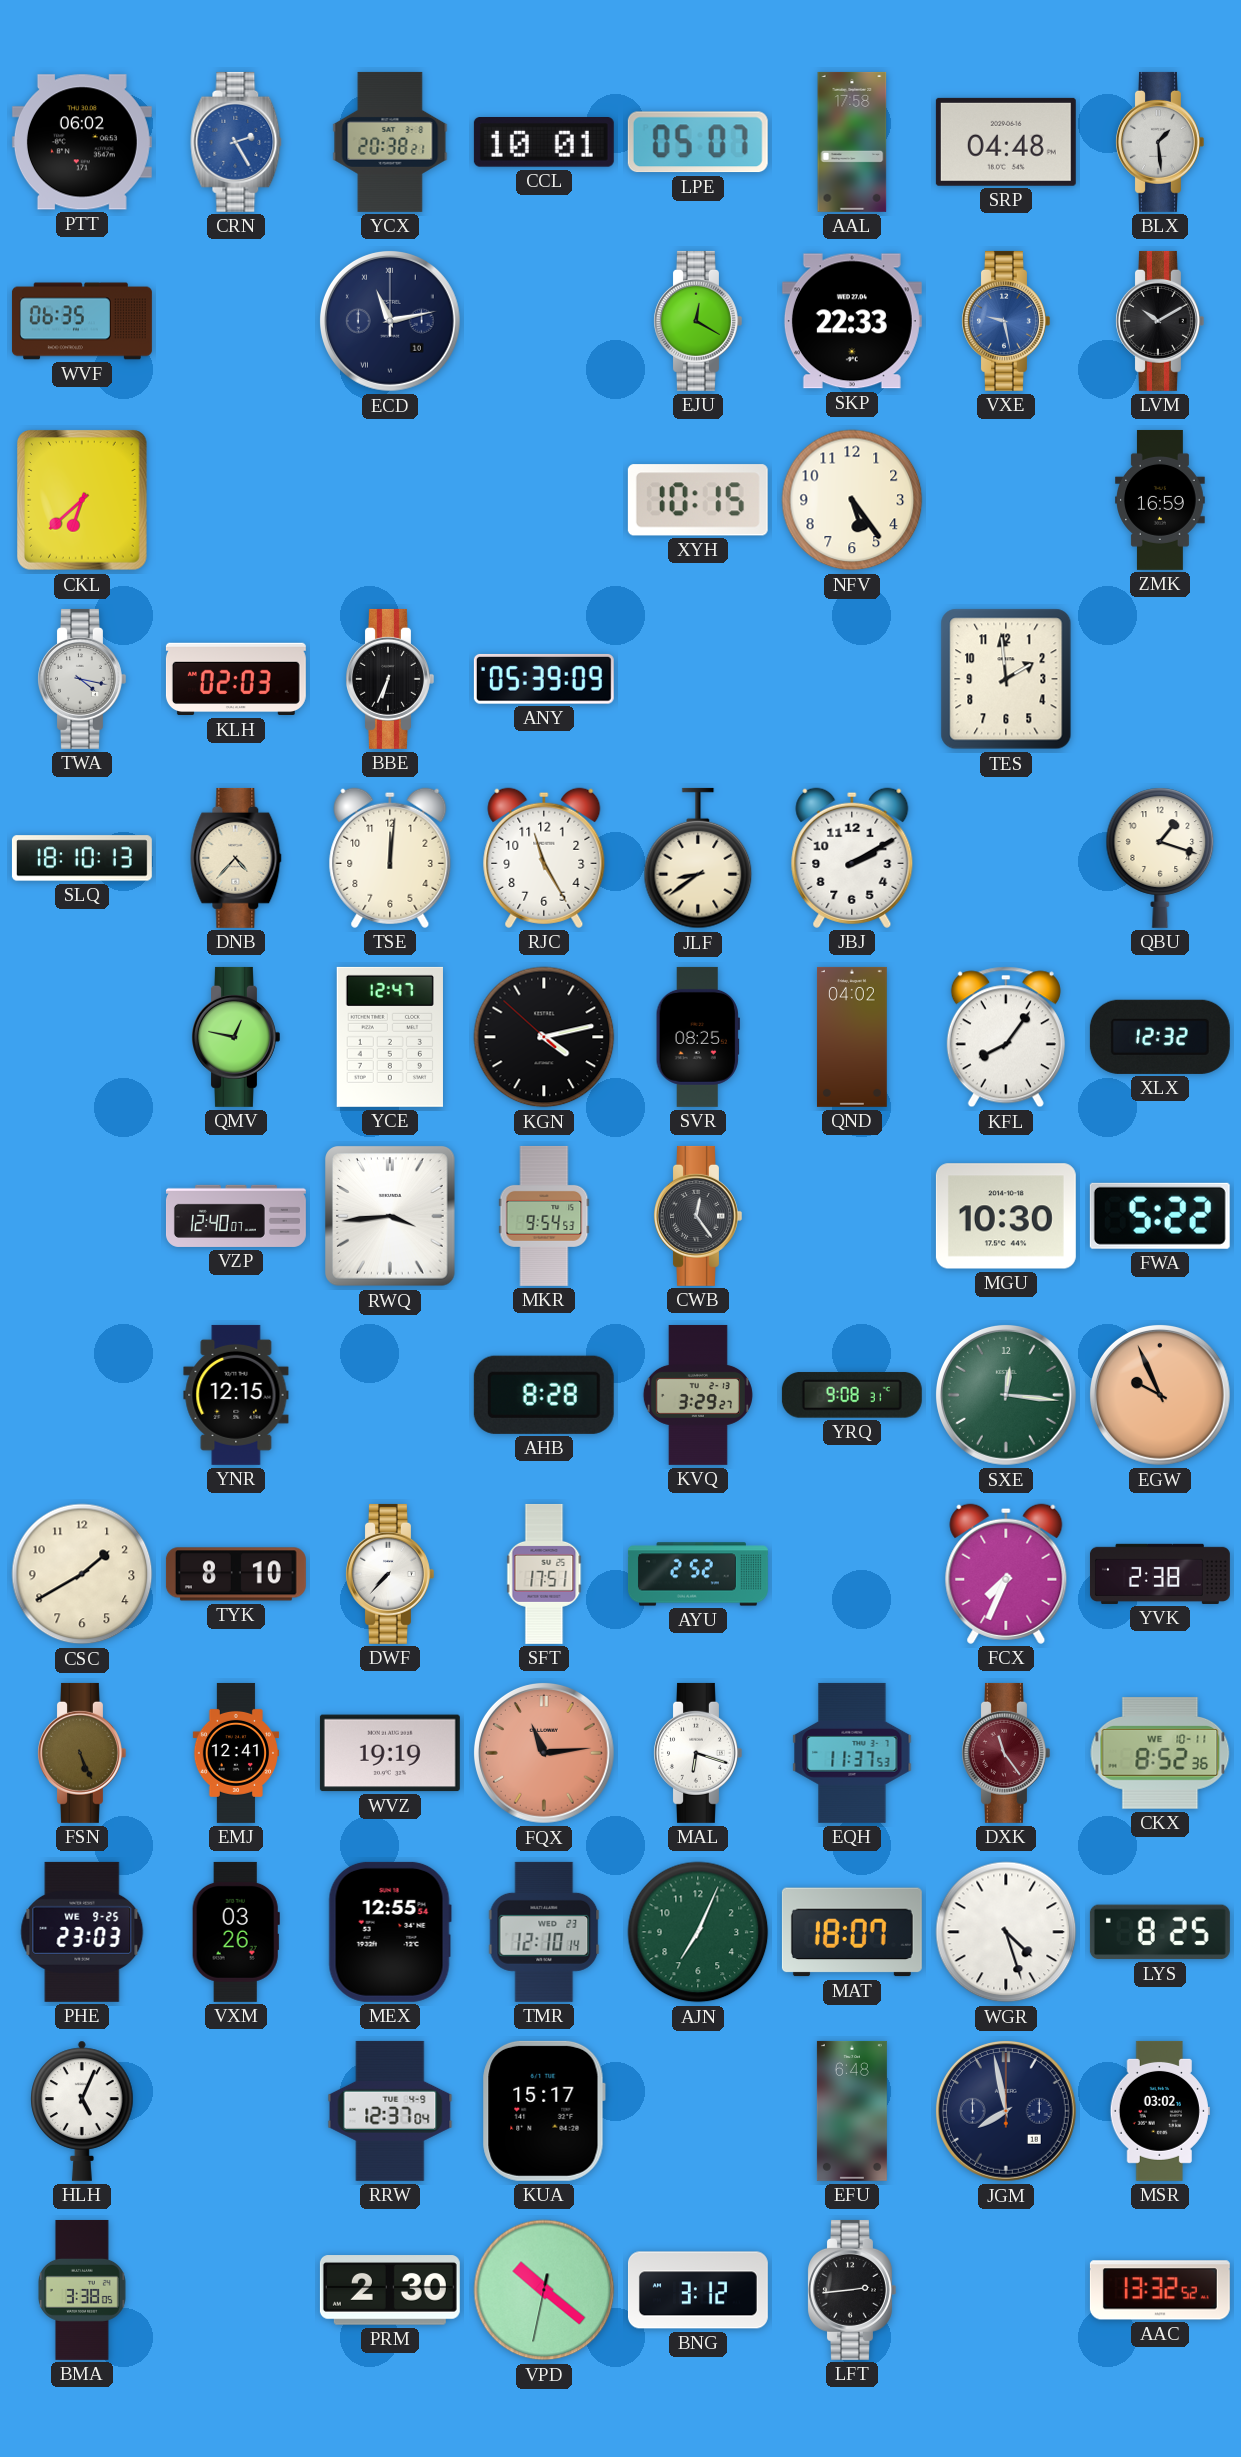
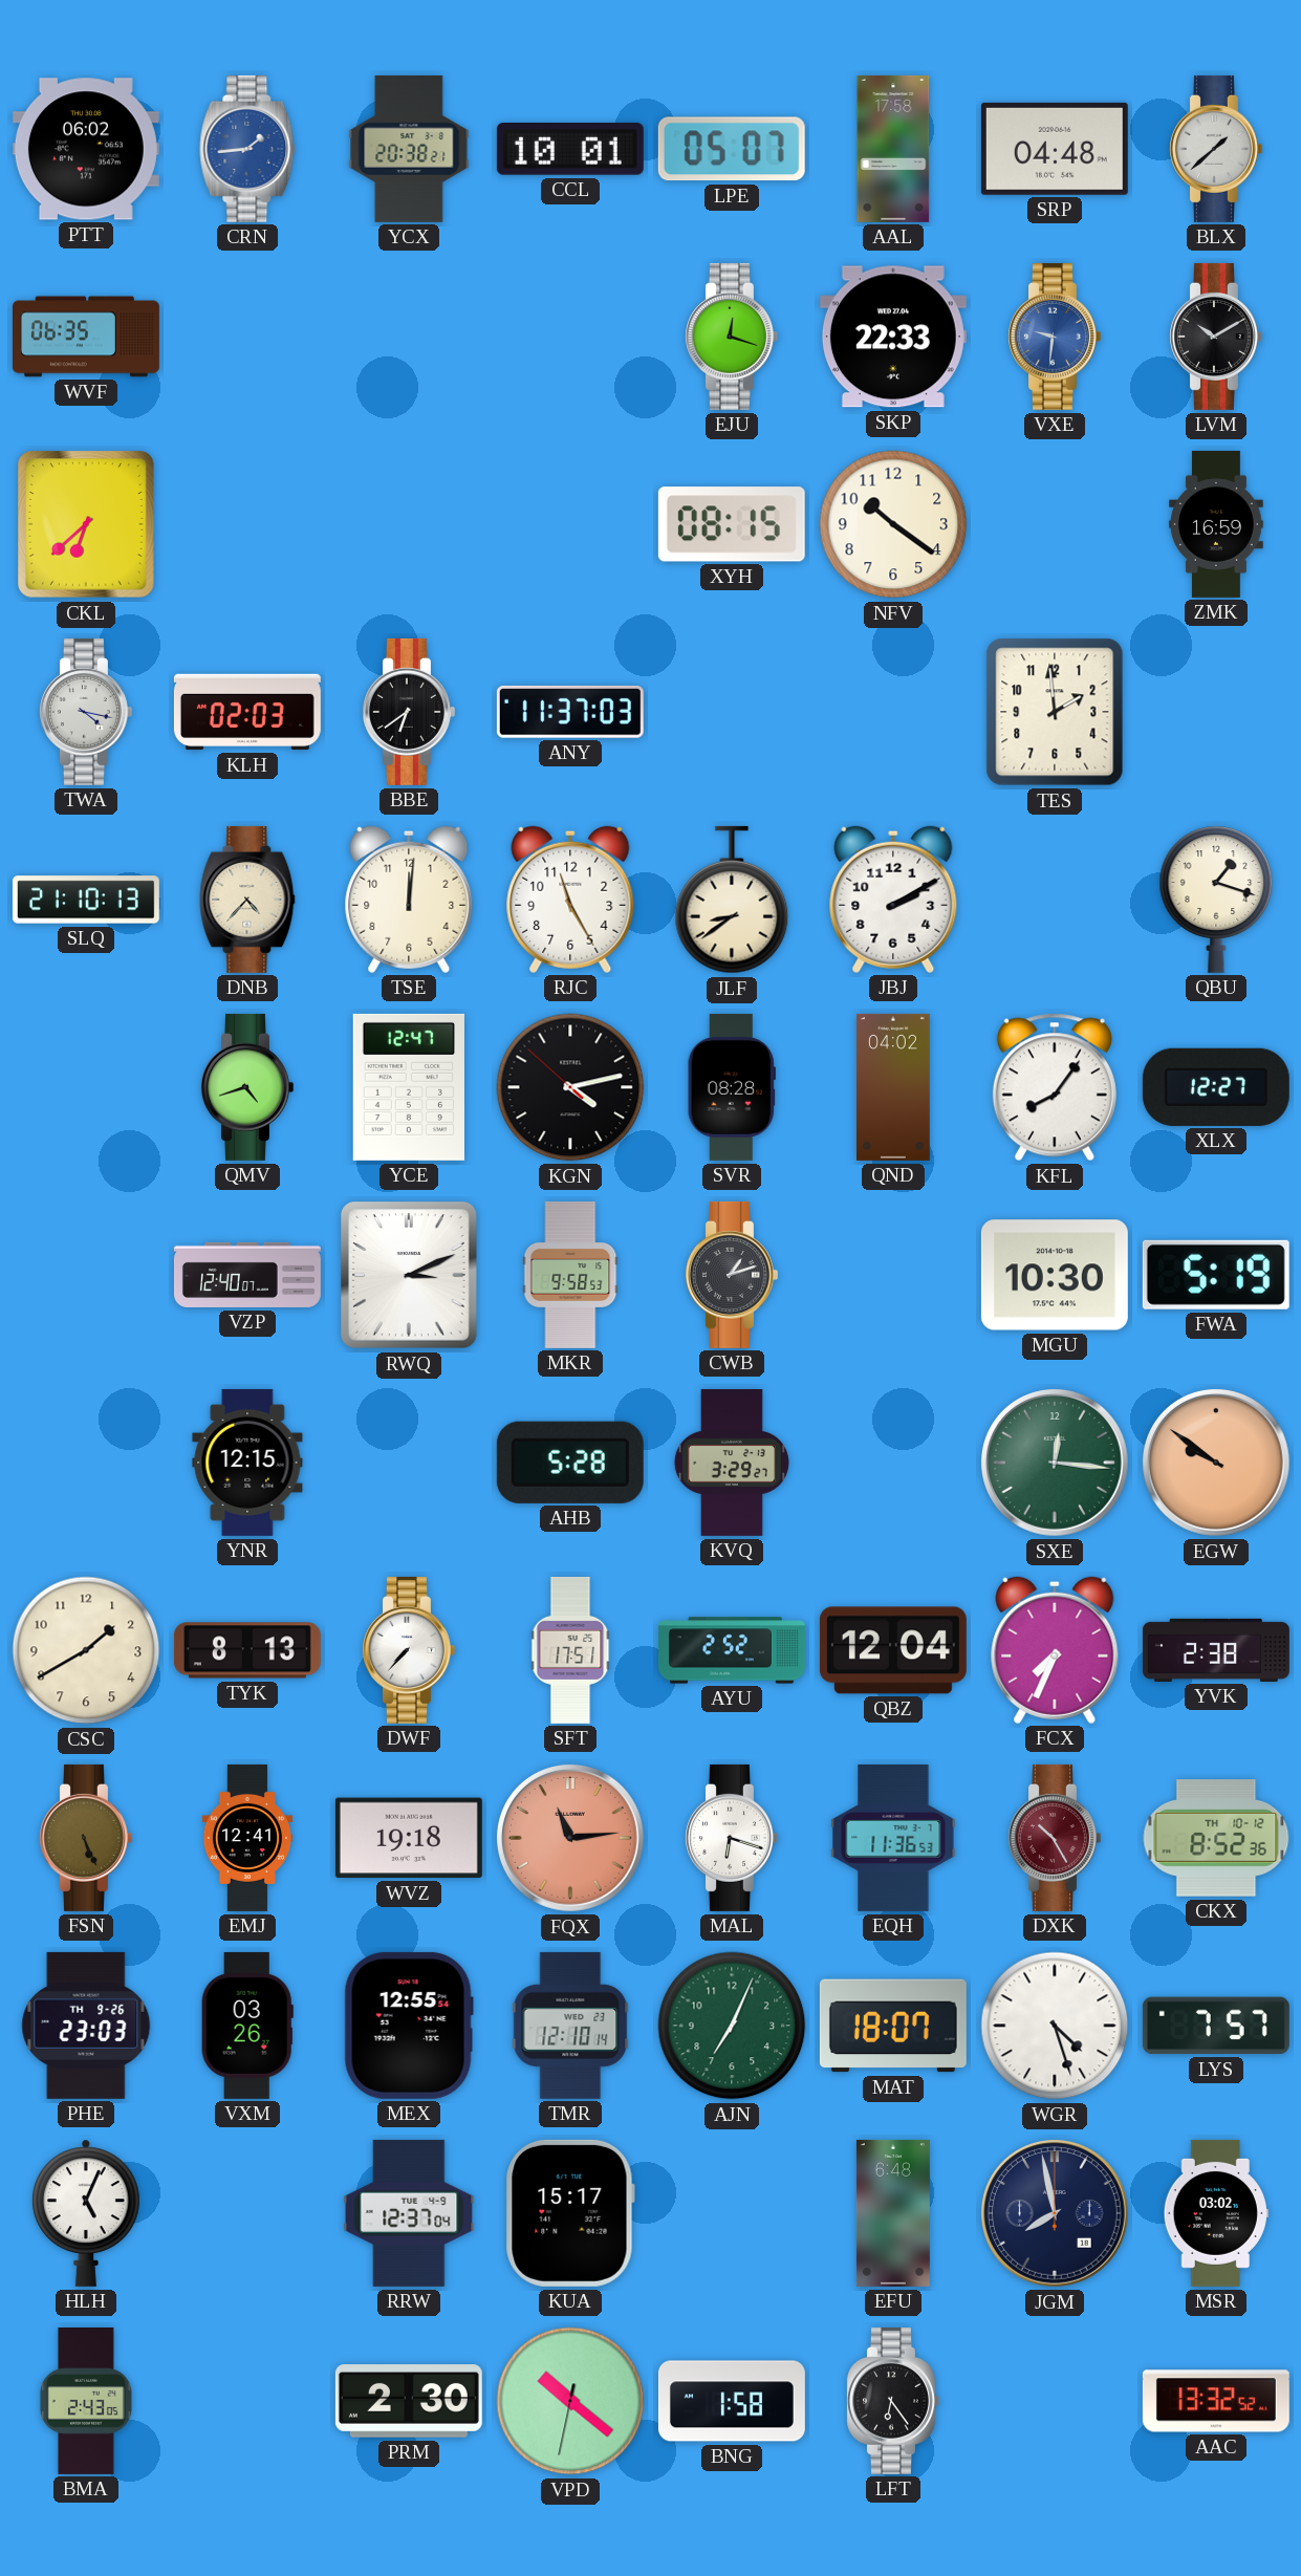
CRN: 2:25 -> 1:44
BLX: 1:29 -> 1:38
ECD: 11:13 -> none
EJU: 12:20 -> 12:18
VXE: 9:28 -> 9:31
XYH: 10:15 -> 08:15
NFV: 5:24 -> 10:21
BBE: 6:34 -> 6:39
ANY: 05:39 -> 11:37
SLQ: 18:10 -> 21:10
QMV: 12:47 -> 4:42
SVR: 08:25 -> 08:28
XLX: 12:32 -> 12:27
RWQ: 3:44 -> 3:11
MKR: 9:54 -> 9:58
CWB: 12:24 -> 1:12
FWA: 5:22 -> 5:19
AHB: 8:28 -> 5:28
YRQ: 9:08 -> none
EGW: 9:56 -> 9:51
TYK: 8:10 -> 8:13
QBZ: none -> 12:04
WVZ: 19:19 -> 19:18
EQH: 11:37 -> 11:36
DXK: 11:24 -> 10:25
CKX date: WE 10-11 -> TH 10-12
PHE date: WE 9-25 -> TH 9-26
LYS: 8:25 -> 7:57
BMA: 3:38 -> 2:43
BNG: 3:12 -> 1:58
LFT: 2:44 -> 6:24
